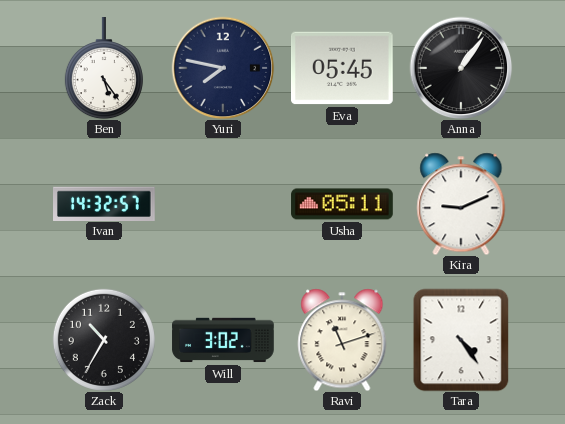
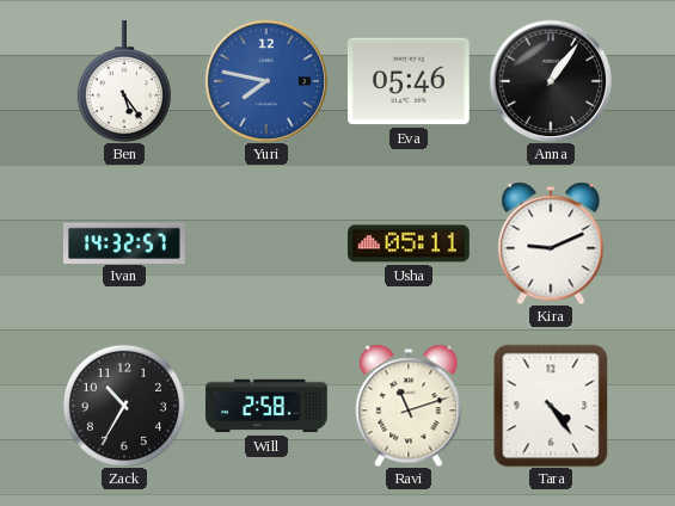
Yuri dial: navy -> blue
Eva: 05:45 -> 05:46
Will: 3:02 -> 2:58
